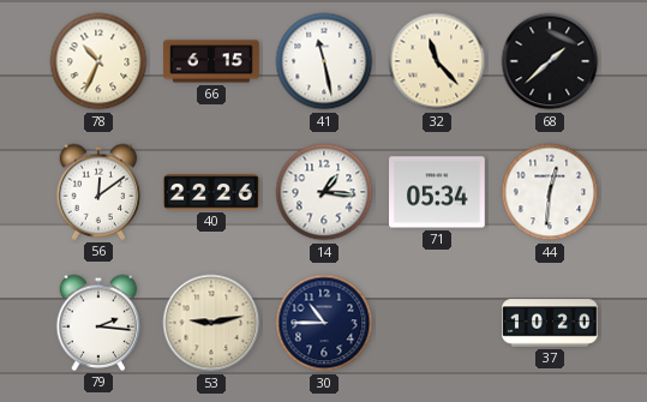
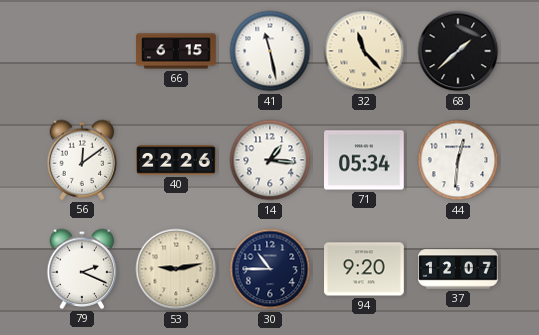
78: 10:34 -> none
79: 2:16 -> 2:19
94: none -> 9:20
37: 10:20 -> 12:07
